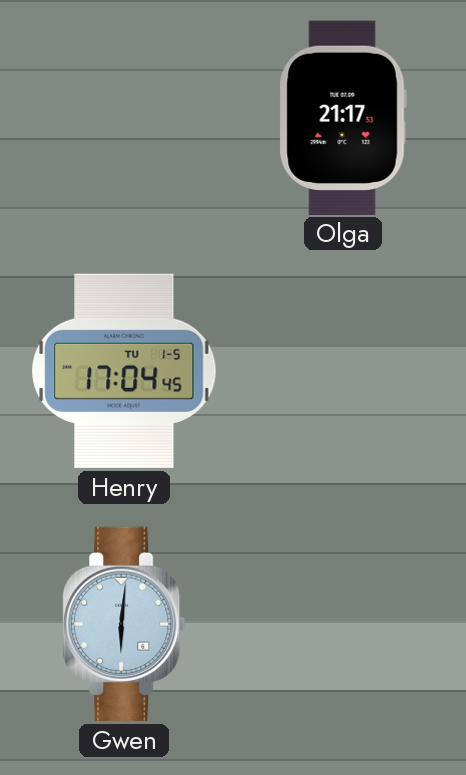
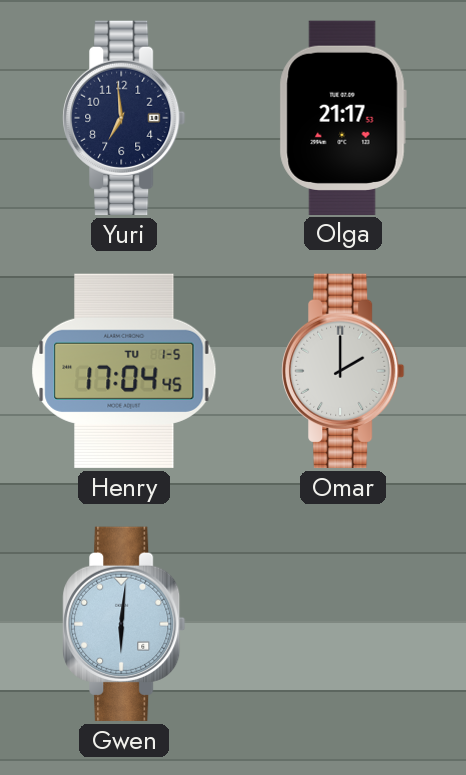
Yuri: none -> 6:59
Omar: none -> 2:00
